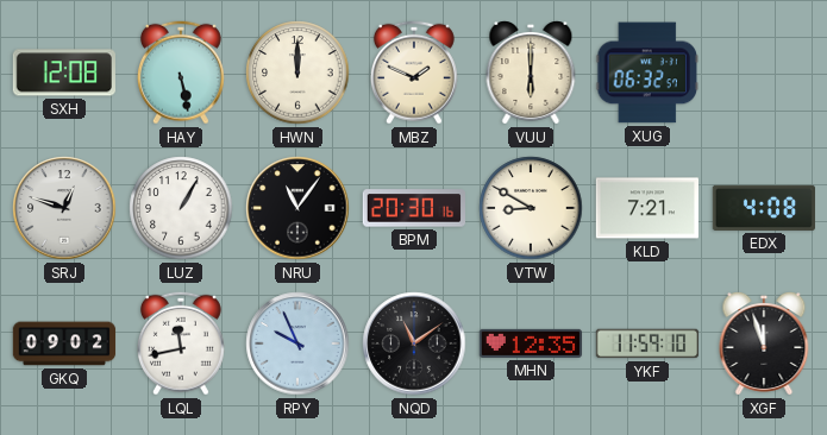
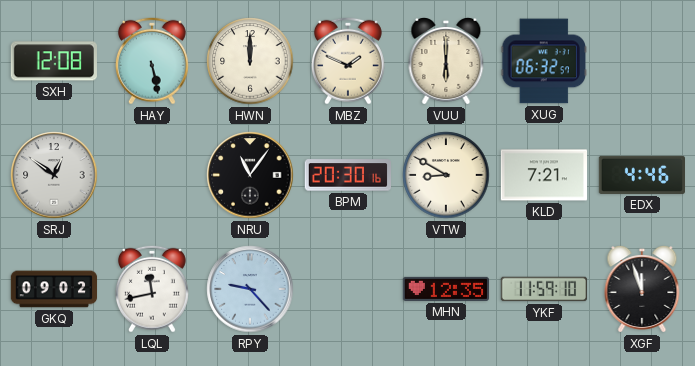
SRJ: 12:48 -> 12:51
LUZ: 1:05 -> none
EDX: 4:08 -> 4:46
RPY: 9:56 -> 9:23
NQD: 11:09 -> none
